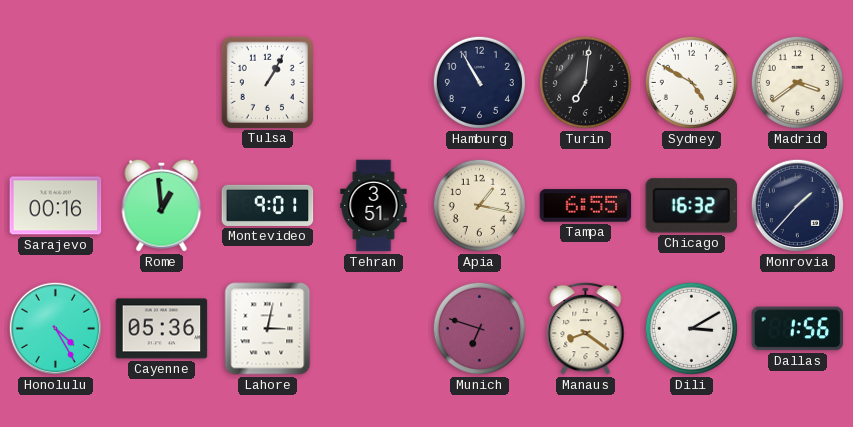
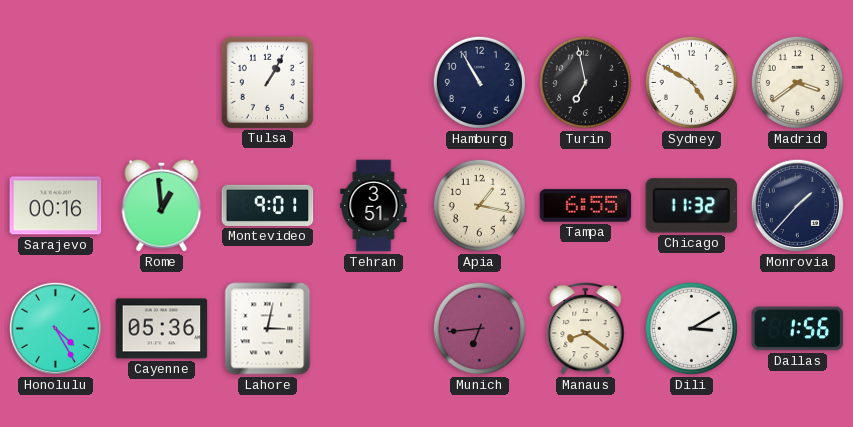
Turin: 7:01 -> 6:58
Chicago: 16:32 -> 11:32
Munich: 6:48 -> 6:44
